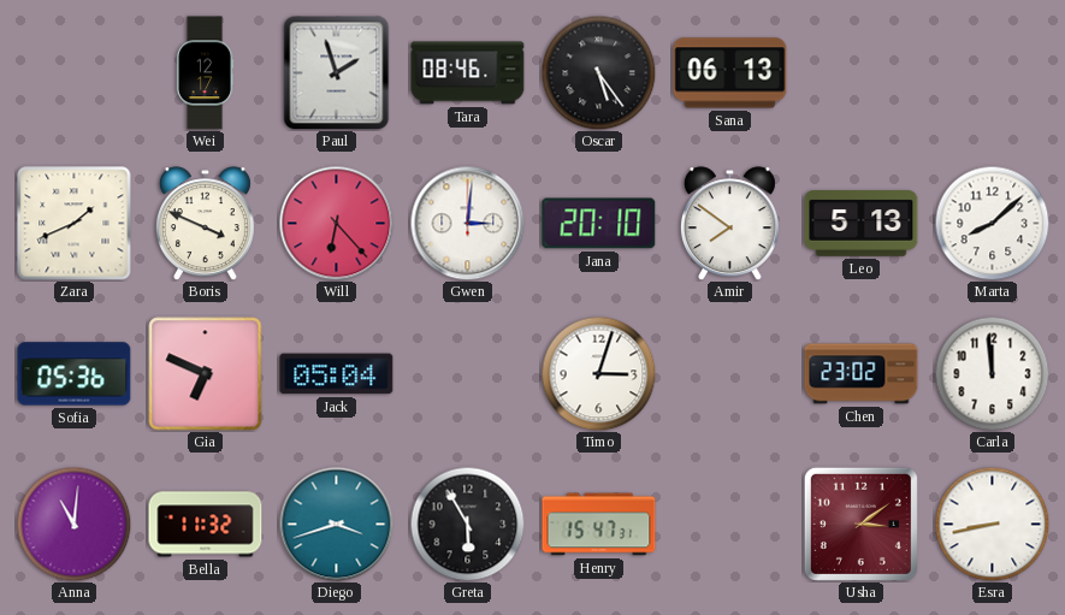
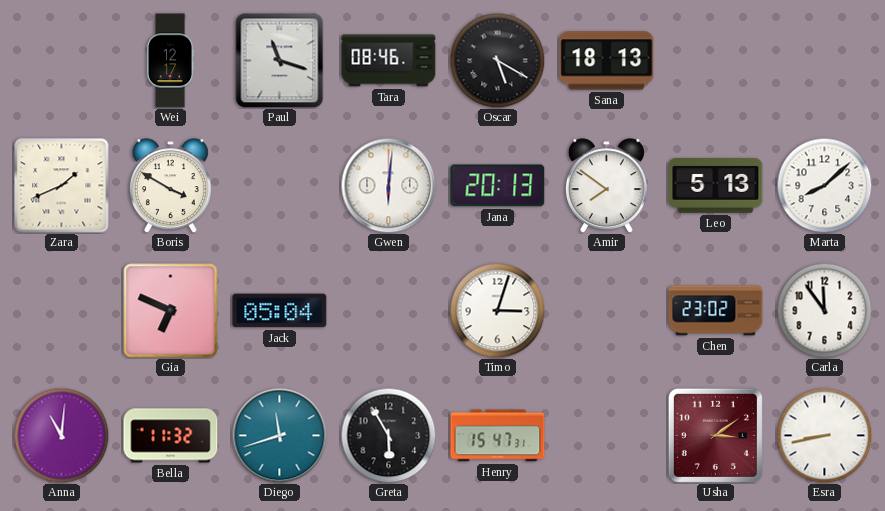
Paul: 1:57 -> 11:18
Oscar: 5:24 -> 5:20
Sana: 06:13 -> 18:13
Boris: 3:49 -> 3:50
Will: 6:23 -> none
Gwen: 3:01 -> 6:01
Jana: 20:10 -> 20:13
Sofia: 05:36 -> none
Carla: 11:59 -> 11:54
Diego: 3:42 -> 11:42
